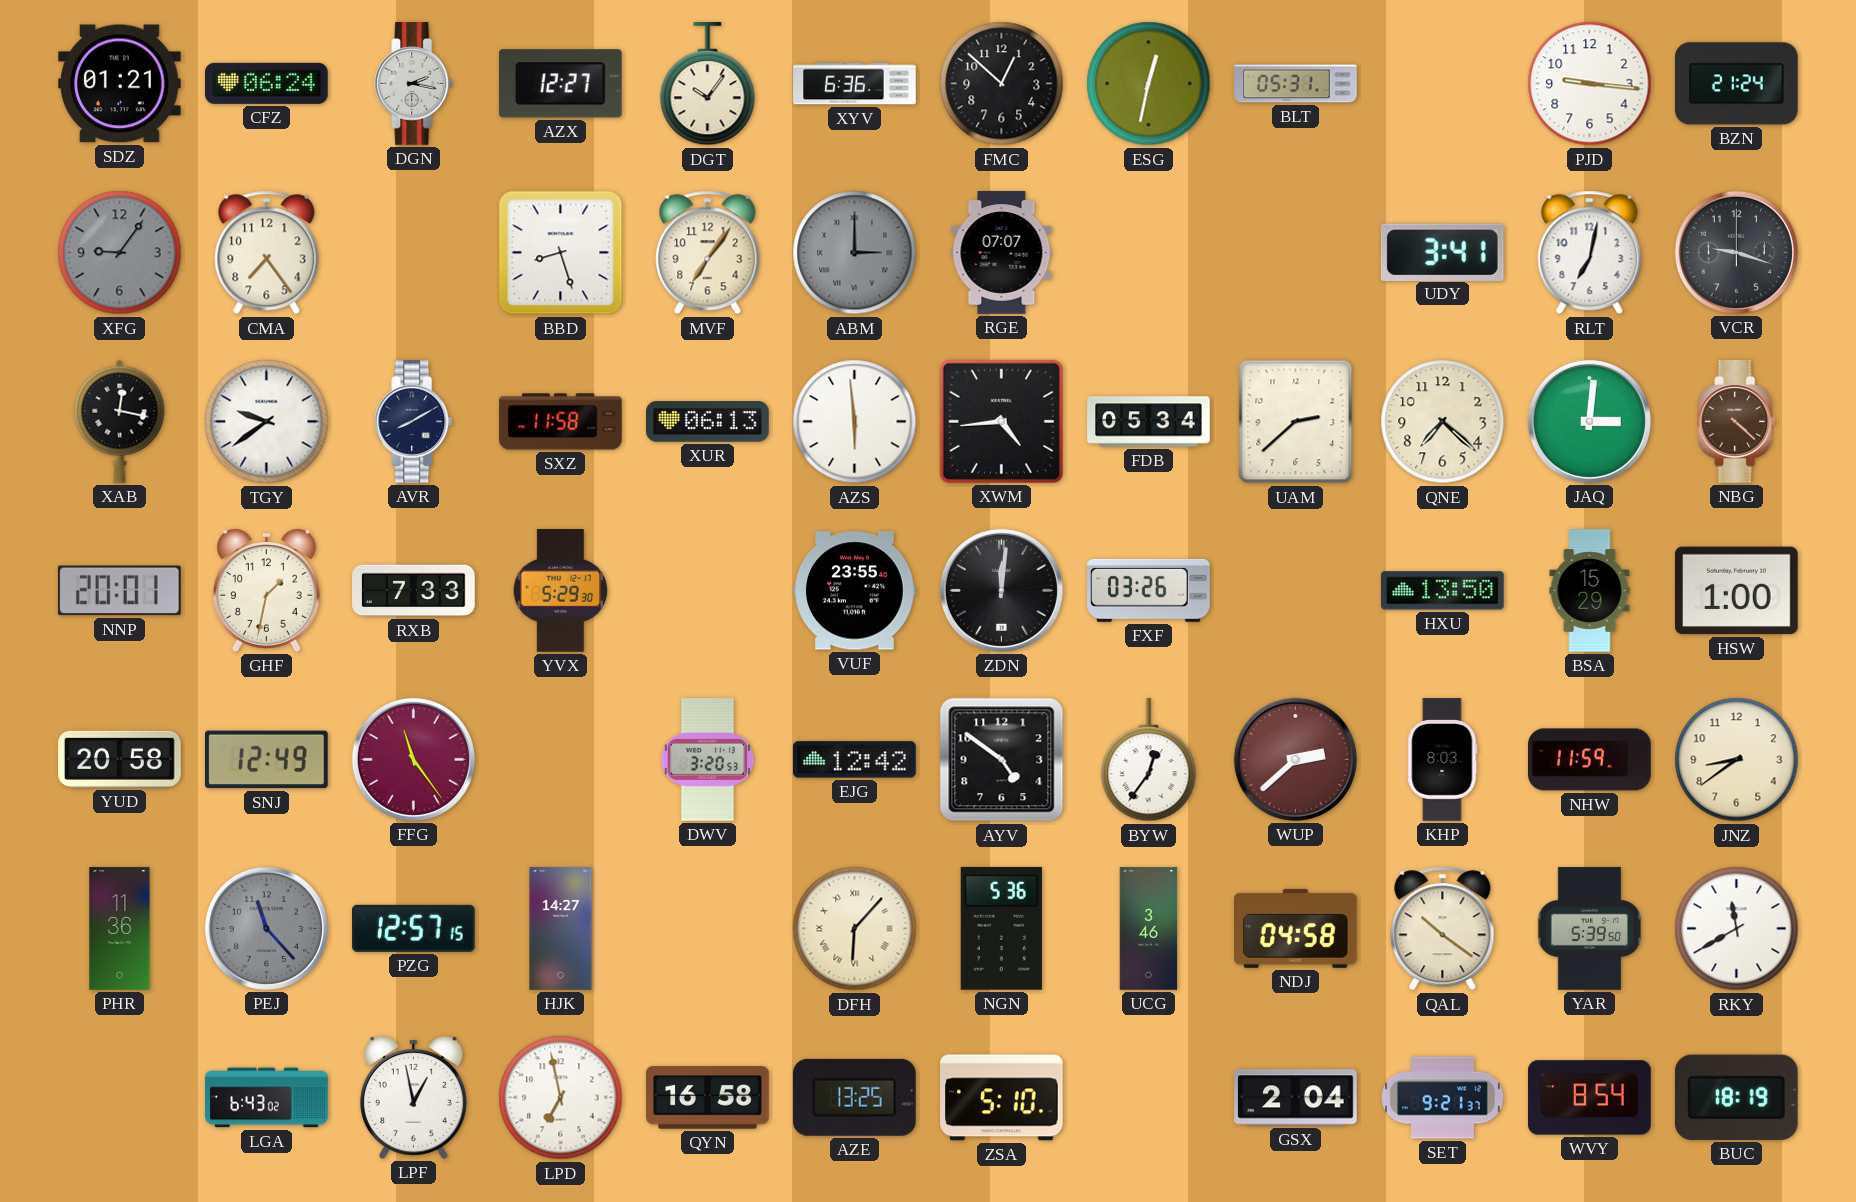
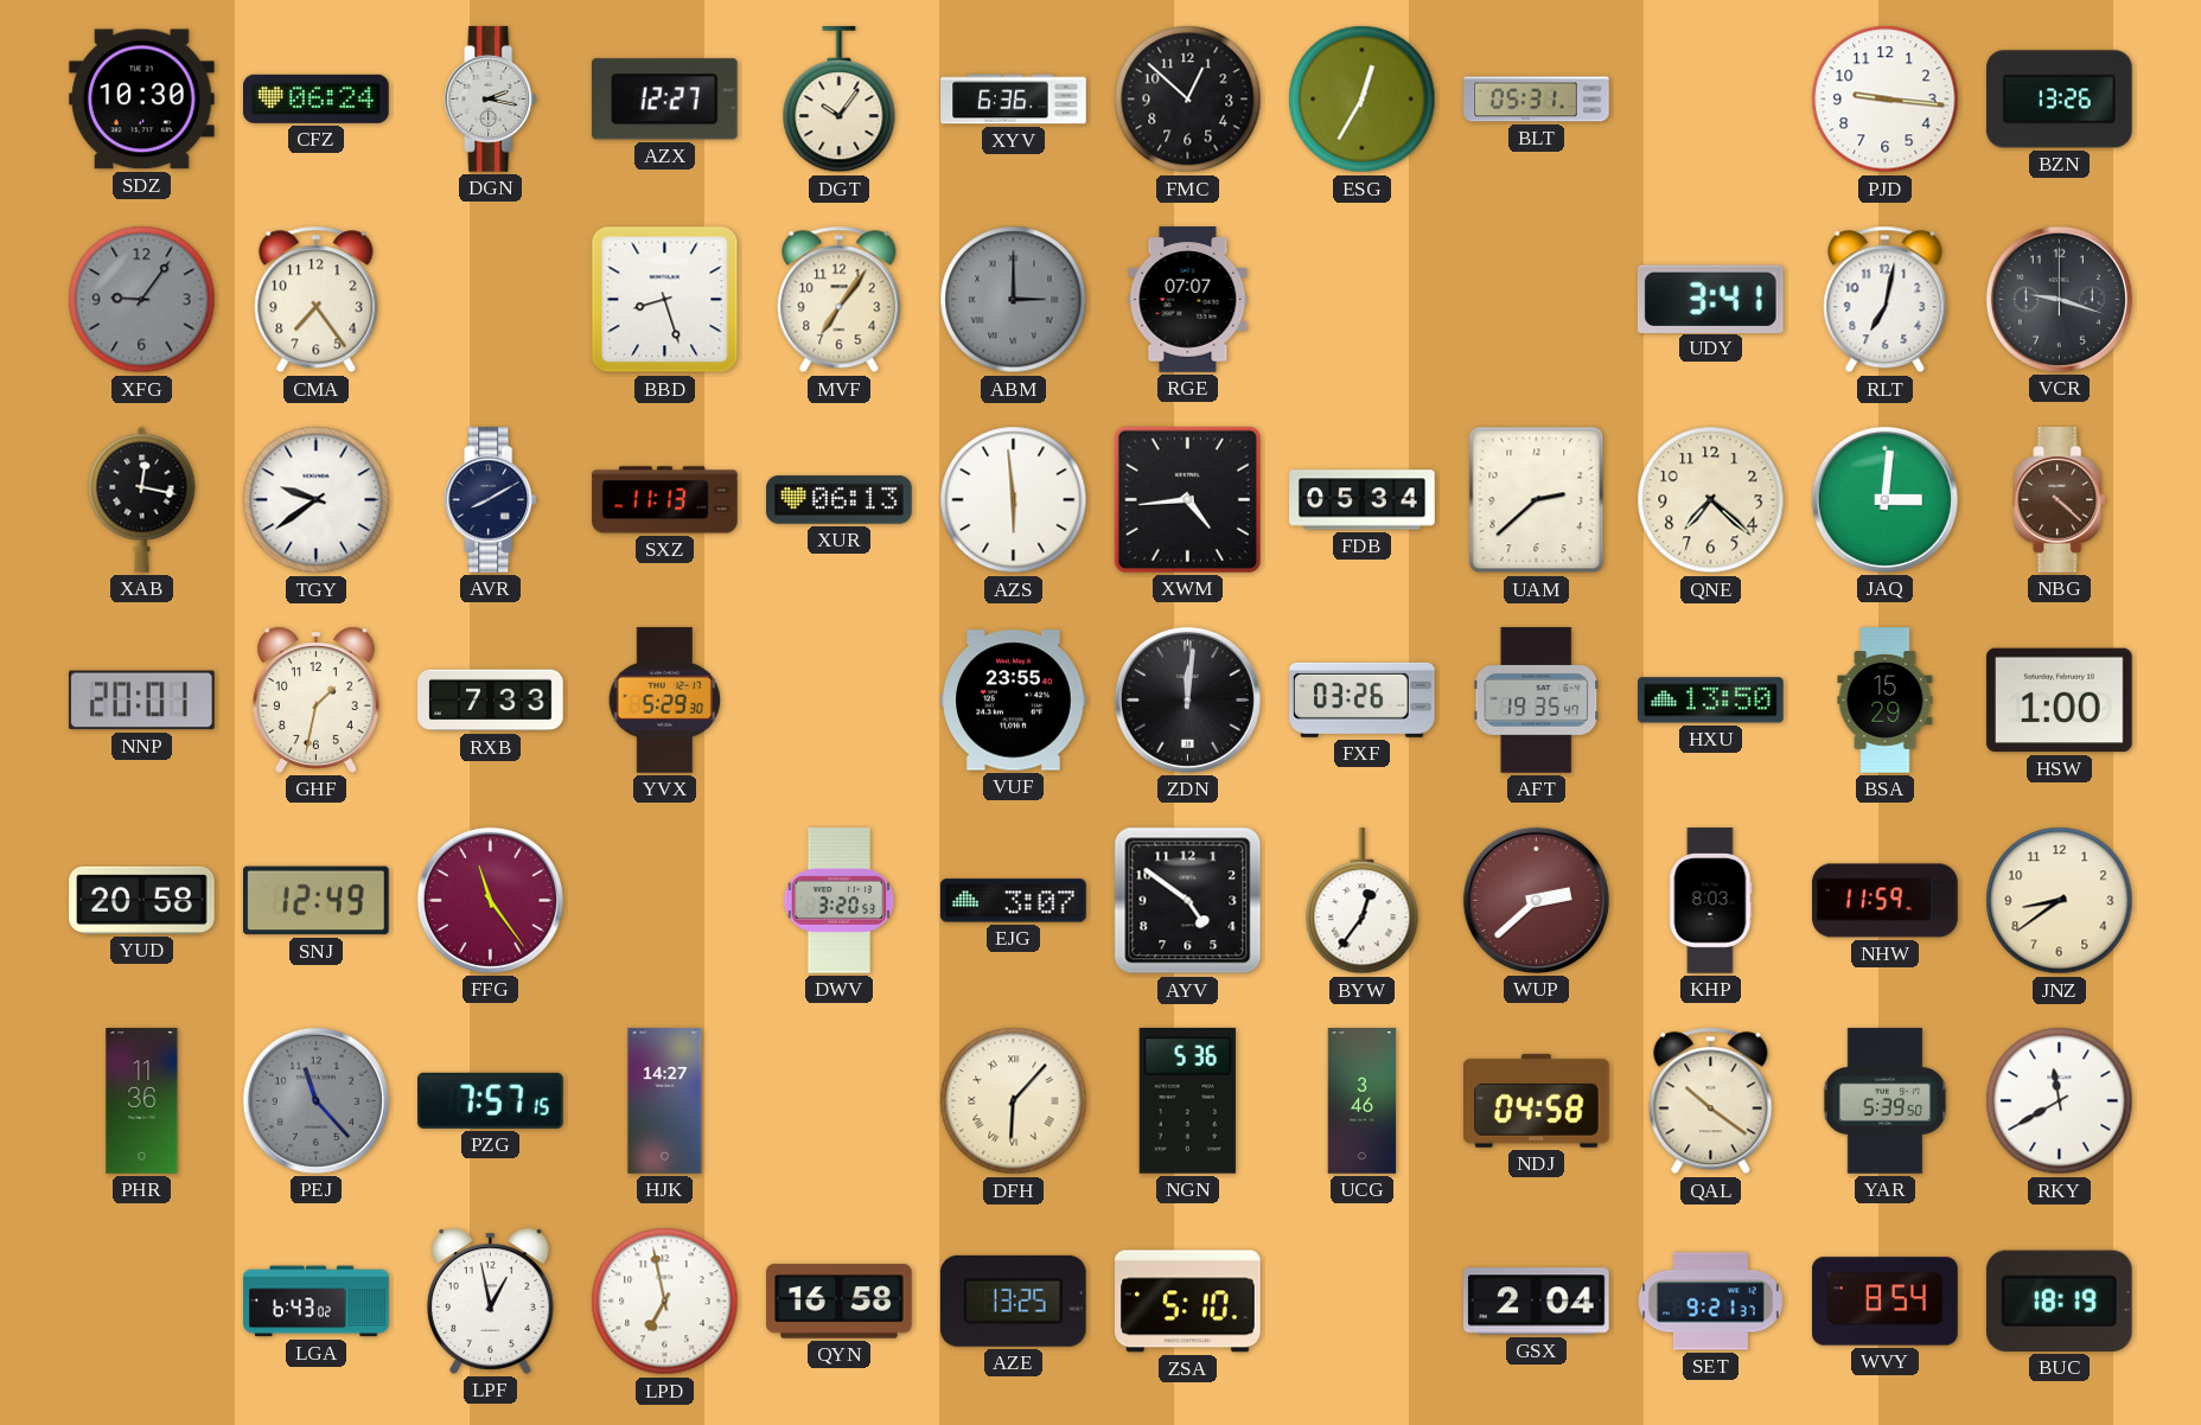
SDZ: 01:21 -> 10:30
ESG: 12:32 -> 12:35
BZN: 21:24 -> 13:26
SXZ: 11:58 -> 11:13
AFT: none -> 19:35
EJG: 12:42 -> 3:07
PZG: 12:57 -> 7:57
